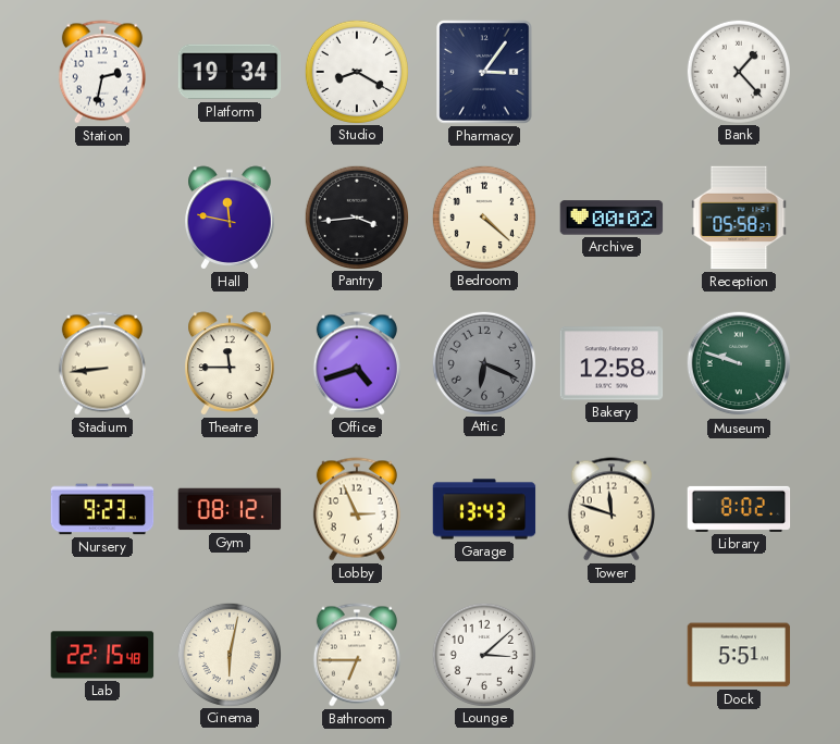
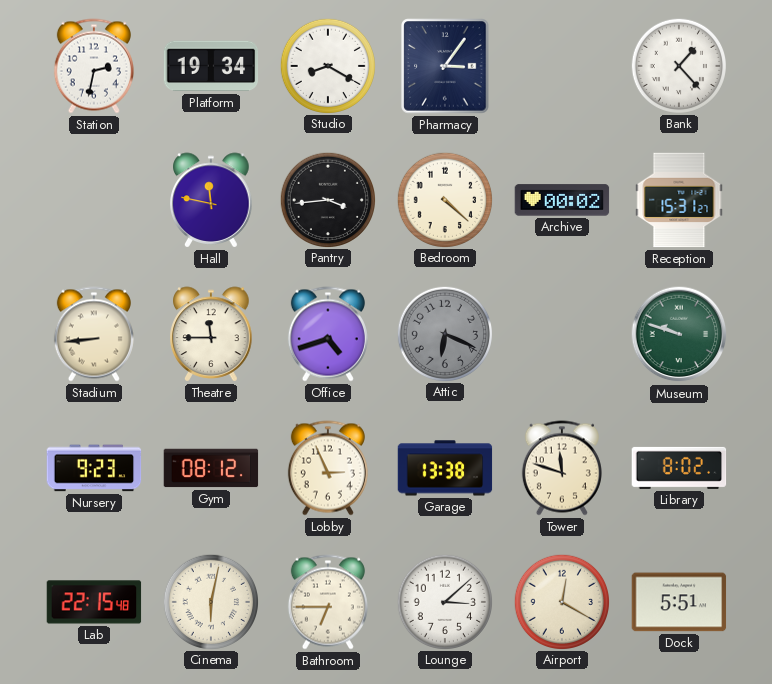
Reception: 05:58 -> 15:31
Bakery: 12:58 -> none
Garage: 13:43 -> 13:38
Airport: none -> 12:20
